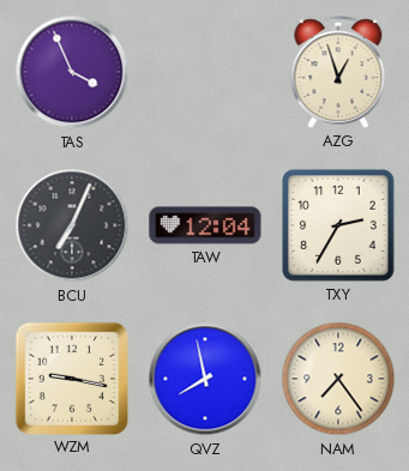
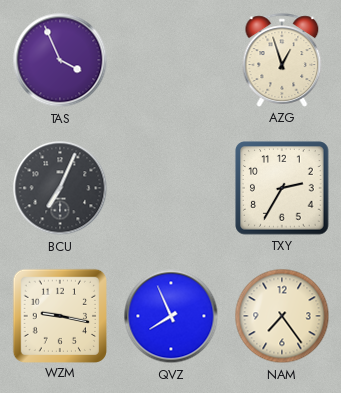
TAW: 12:04 -> none
QVZ: 7:58 -> 7:56
